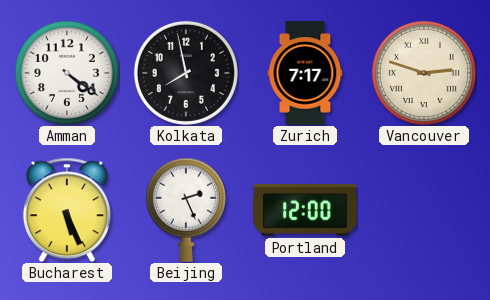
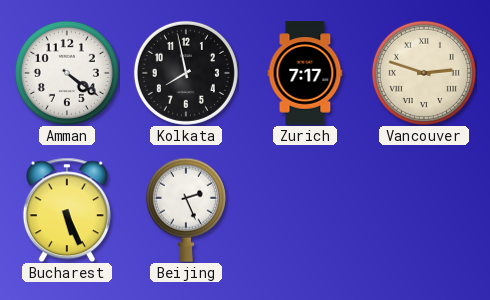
Portland: 12:00 -> none
